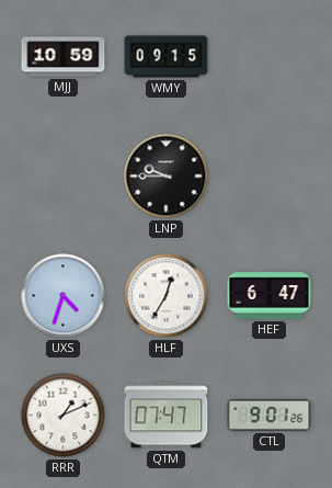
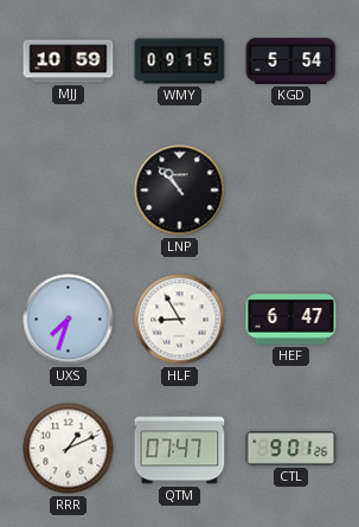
KGD: none -> 5:54
LNP: 9:45 -> 10:53
UXS: 4:33 -> 7:33
HLF: 12:35 -> 8:55
